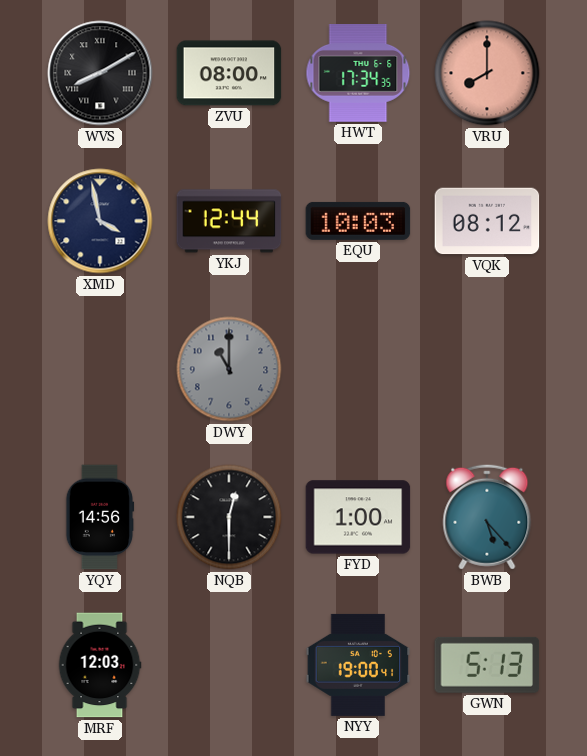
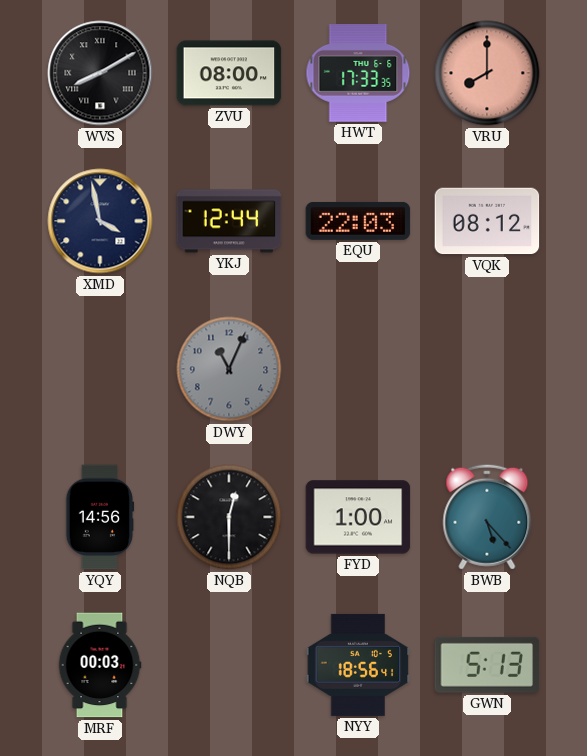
HWT: 17:34 -> 17:33
EQU: 10:03 -> 22:03
DWY: 11:00 -> 11:04
MRF: 12:03 -> 00:03
NYY: 19:00 -> 18:56
